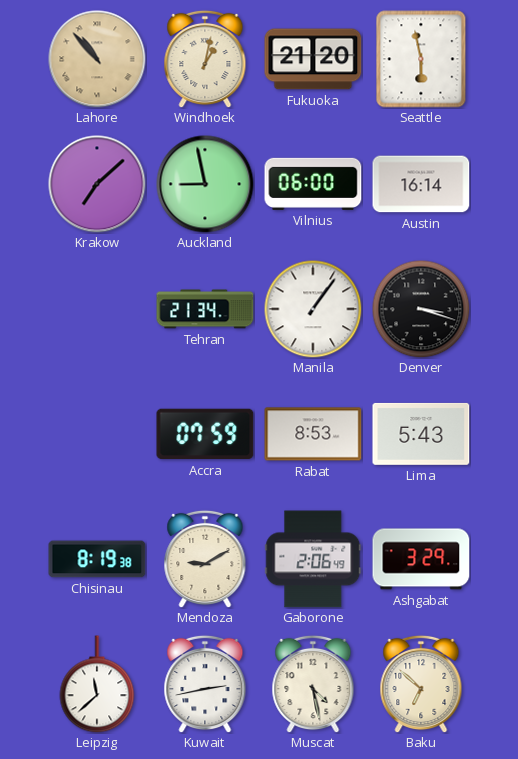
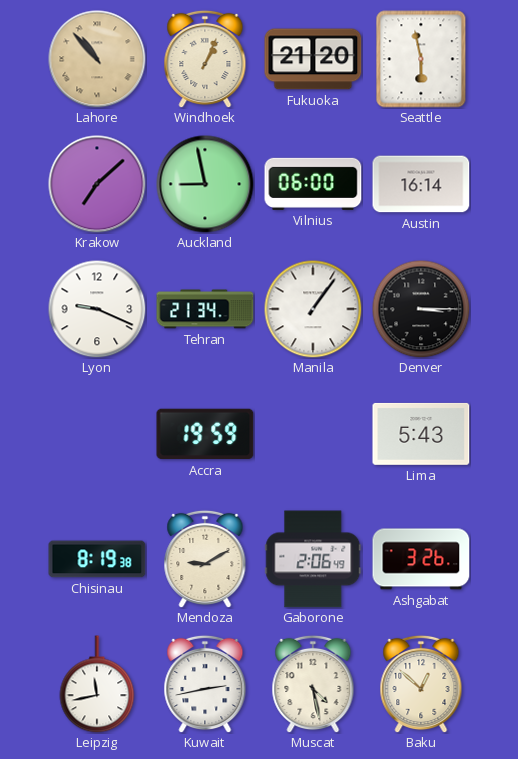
Windhoek: 1:02 -> 1:04
Lyon: none -> 9:19
Denver: 3:18 -> 3:15
Accra: 07:59 -> 19:59
Rabat: 8:53 -> none
Ashgabat: 3:29 -> 3:26
Leipzig: 11:38 -> 11:43
Baku: 6:52 -> 12:52
